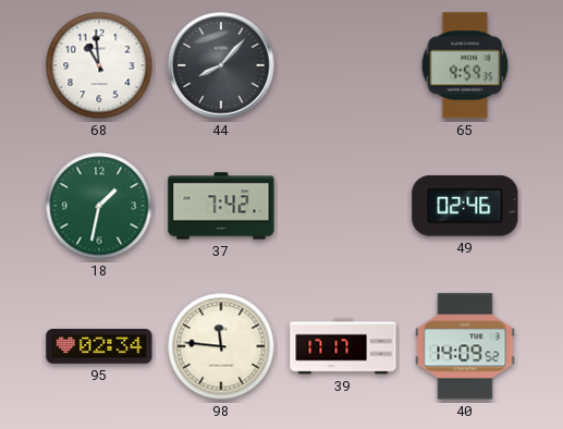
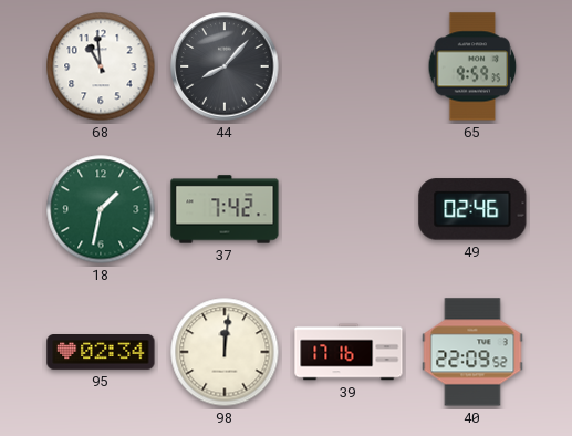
98: 11:46 -> 12:01
39: 17:17 -> 17:16
40: 14:09 -> 22:09
